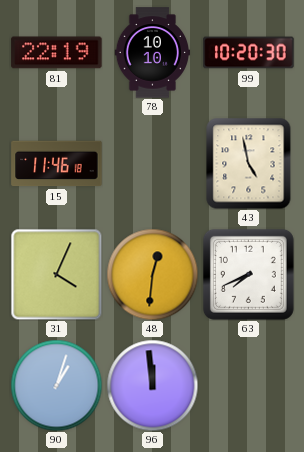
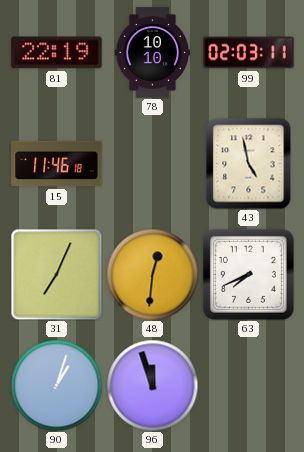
99: 10:20 -> 02:03
31: 4:04 -> 7:04
96: 11:59 -> 11:57
